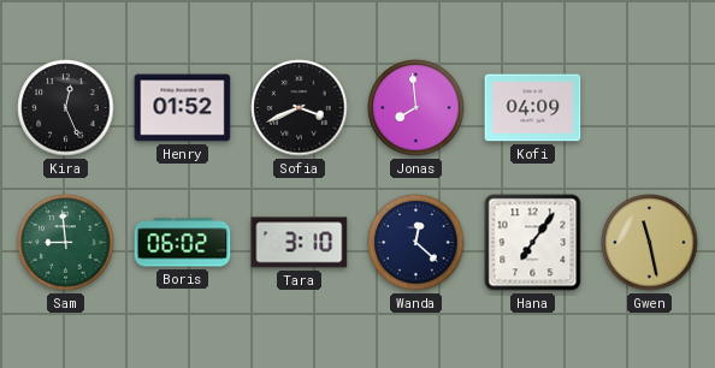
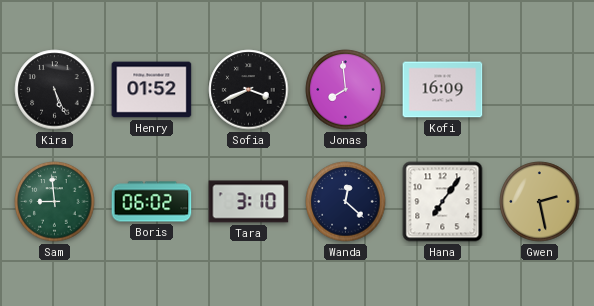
Kira: 12:26 -> 5:26
Kofi: 04:09 -> 16:09
Gwen: 11:28 -> 2:28
